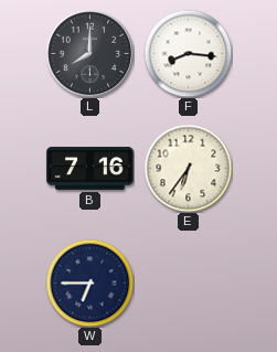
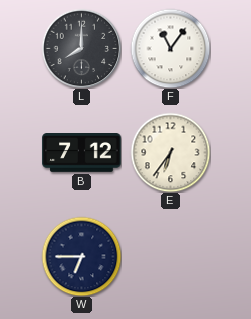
F: 8:16 -> 11:06
B: 7:16 -> 7:12
